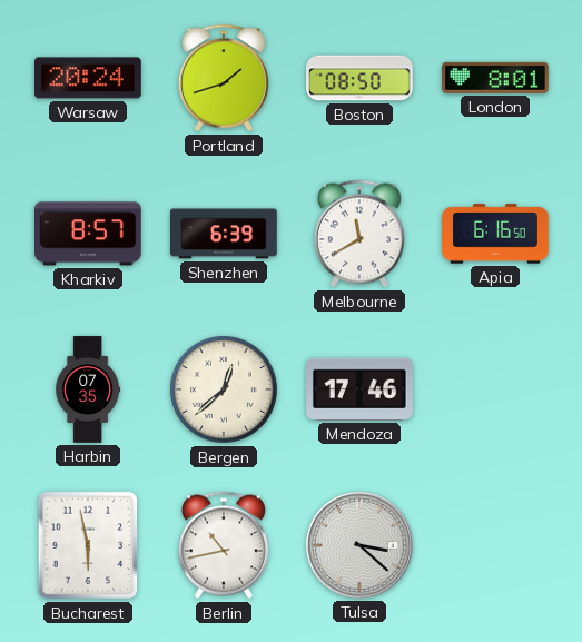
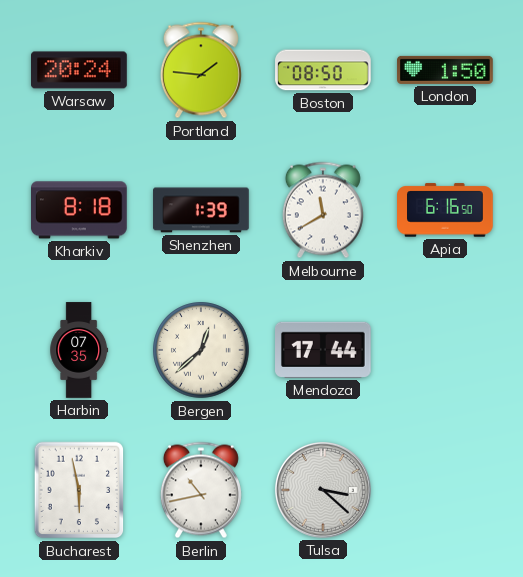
Portland: 1:42 -> 1:46
London: 8:01 -> 1:50
Kharkiv: 8:57 -> 8:18
Shenzhen: 6:39 -> 1:39
Mendoza: 17:46 -> 17:44
